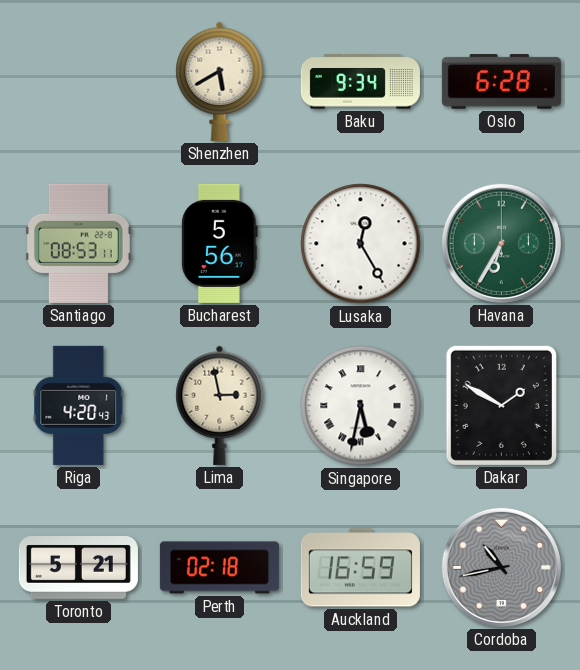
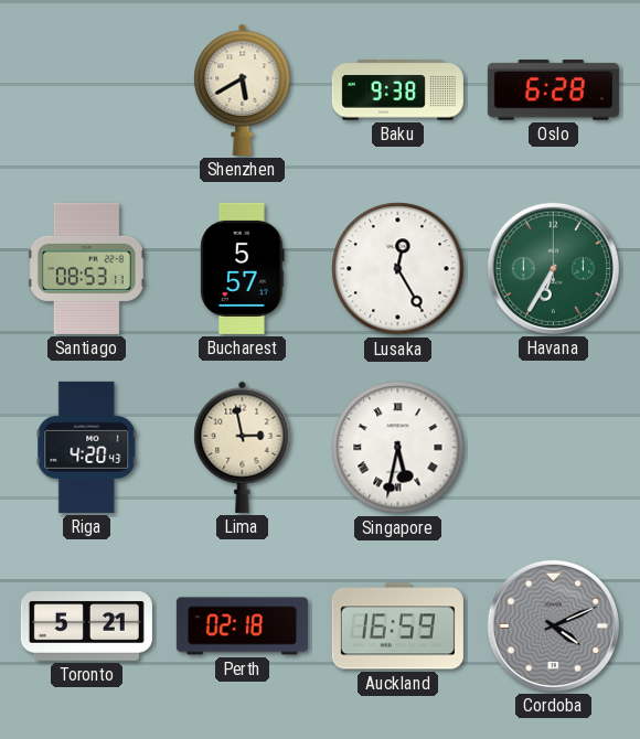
Baku: 9:34 -> 9:38
Bucharest: 5:56 -> 5:57
Dakar: 1:50 -> none
Cordoba: 10:43 -> 4:11
